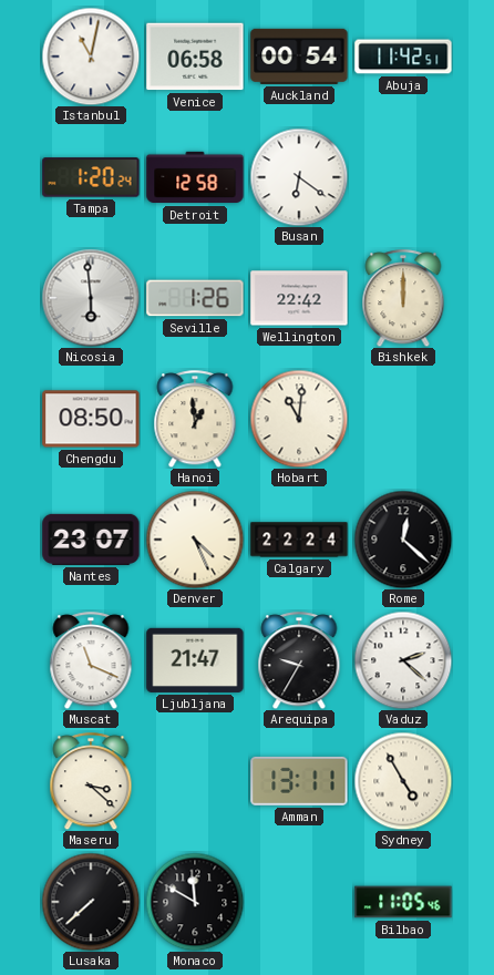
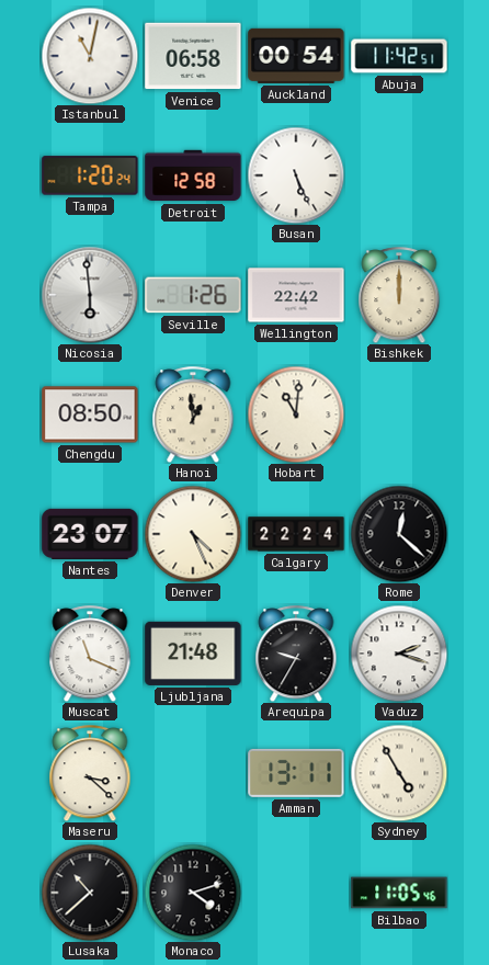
Busan: 6:21 -> 5:26
Ljubljana: 21:47 -> 21:48
Vaduz: 2:22 -> 2:18
Lusaka: 7:38 -> 10:38
Monaco: 11:50 -> 4:12
